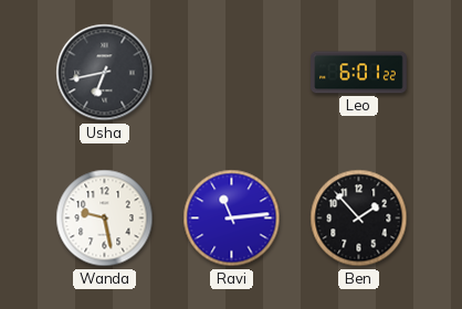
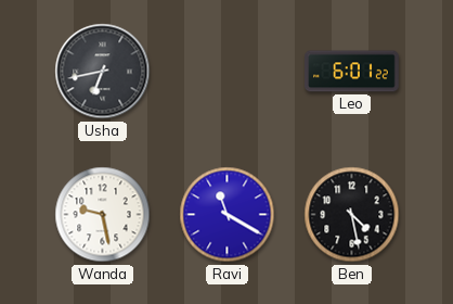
Ravi: 11:14 -> 11:20
Ben: 1:53 -> 4:28
